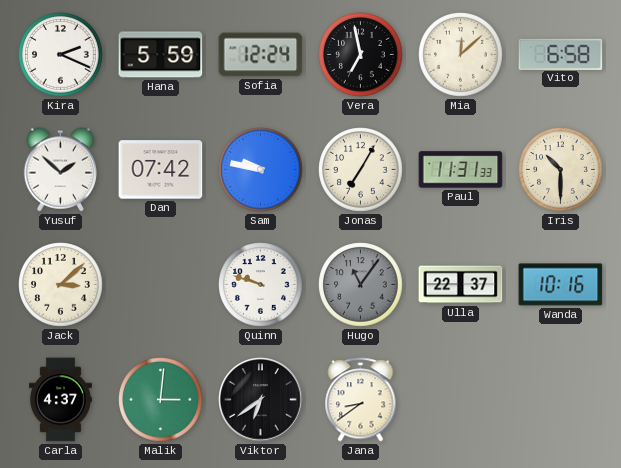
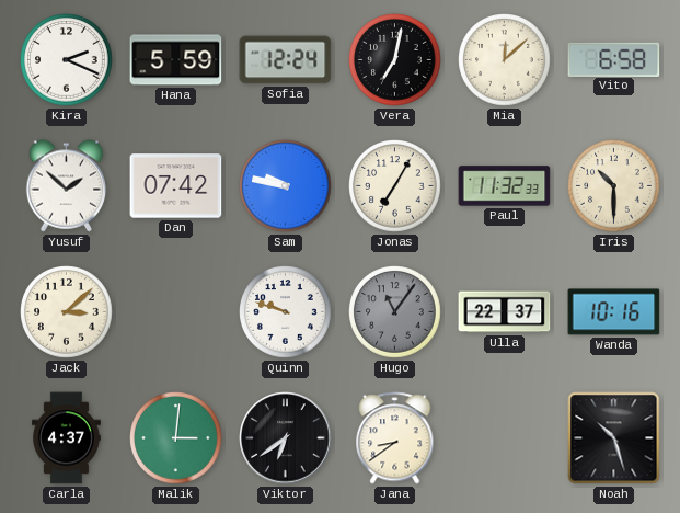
Vera: 6:58 -> 7:02
Paul: 11:31 -> 11:32
Noah: none -> 10:27
